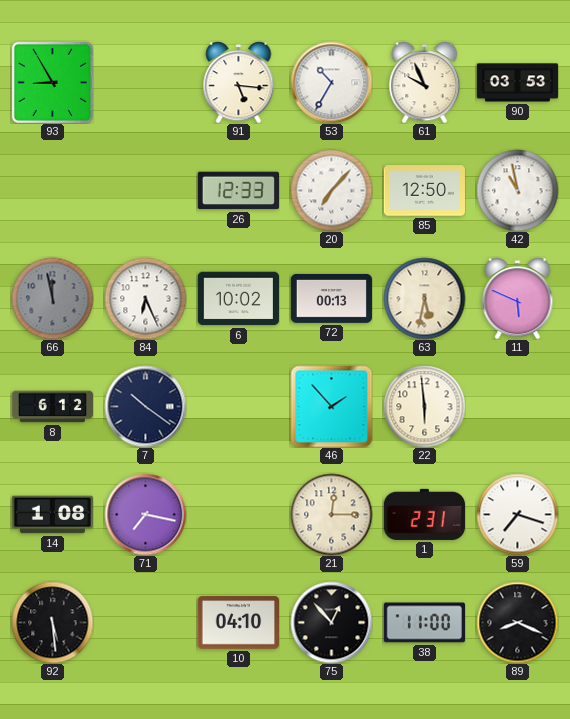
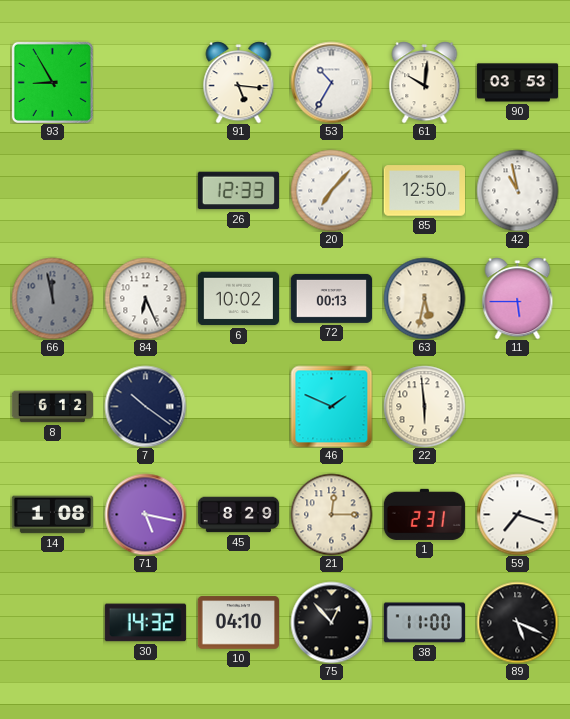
61: 9:56 -> 10:01
11: 5:49 -> 5:45
46: 1:53 -> 1:49
71: 7:17 -> 5:17
45: none -> 8:29
92: 5:29 -> none
30: none -> 14:32
89: 8:19 -> 5:19
